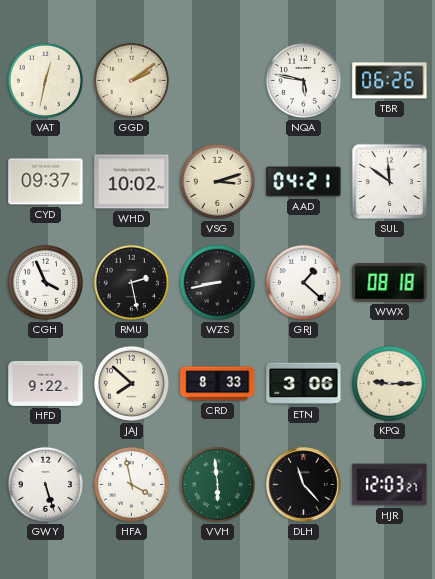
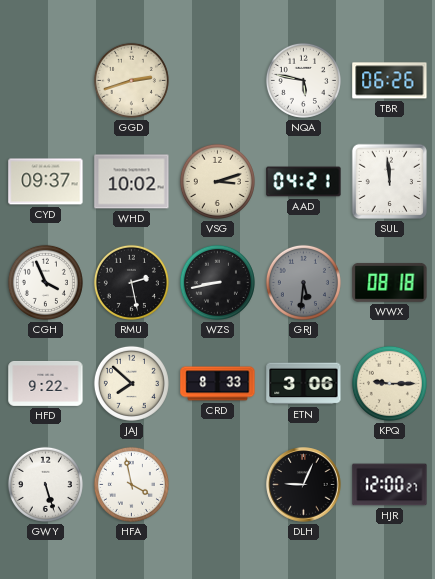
VAT: 12:32 -> none
GGD: 2:09 -> 2:42
SUL: 11:51 -> 11:59
GRJ: 1:22 -> 5:31
GRJ dial: white -> grey
VVH: 5:59 -> none
DLH: 11:23 -> 9:04
HJR: 12:03 -> 12:00
